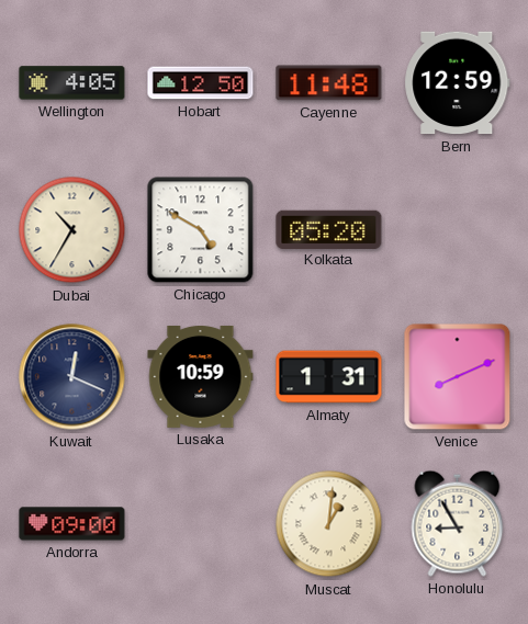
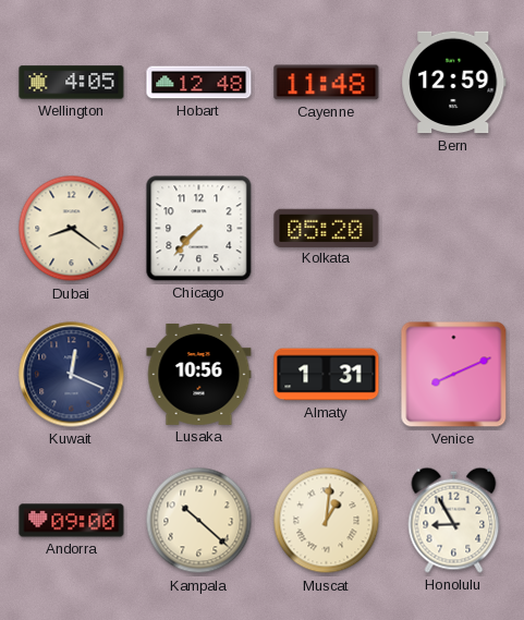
Hobart: 12:50 -> 12:48
Dubai: 10:35 -> 8:21
Chicago: 4:50 -> 7:37
Lusaka: 10:59 -> 10:56
Kampala: none -> 10:22
